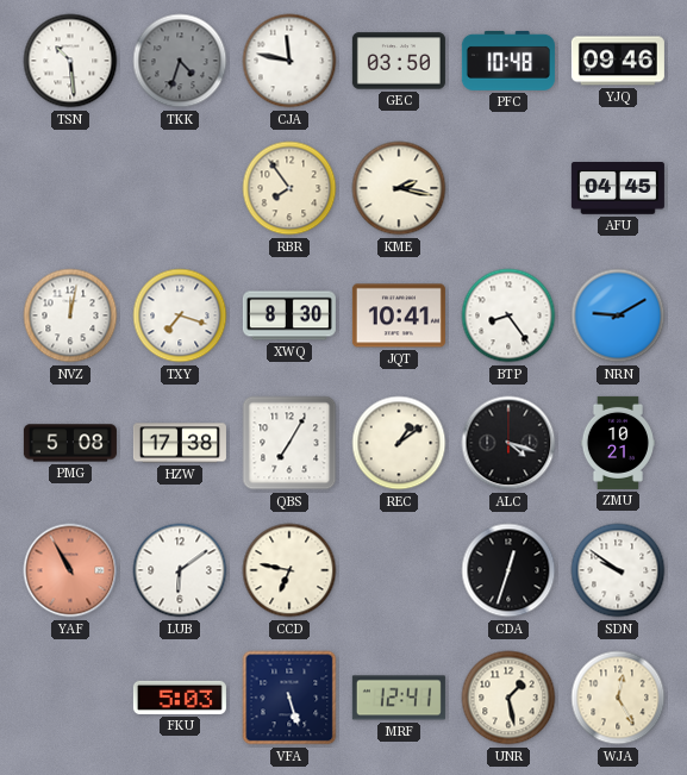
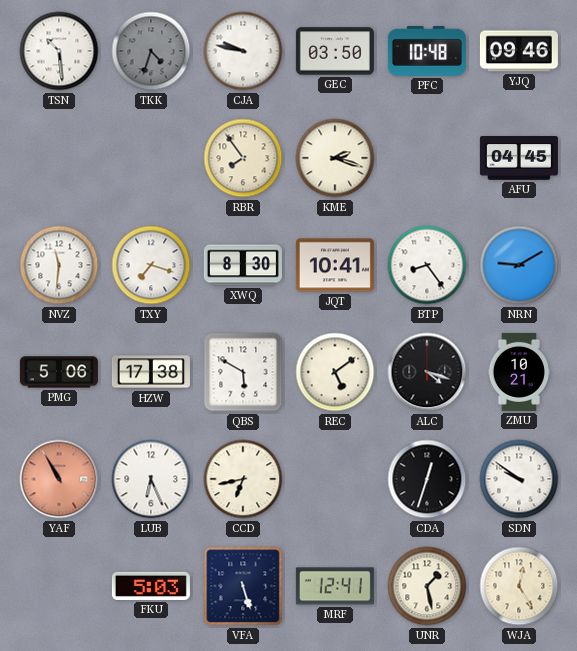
CJA: 11:47 -> 9:47
KME: 2:17 -> 2:18
NVZ: 12:02 -> 11:31
PMG: 5:08 -> 5:06
QBS: 7:05 -> 5:50
REC: 1:09 -> 5:09
LUB: 6:09 -> 6:26
CCD: 6:47 -> 6:43
